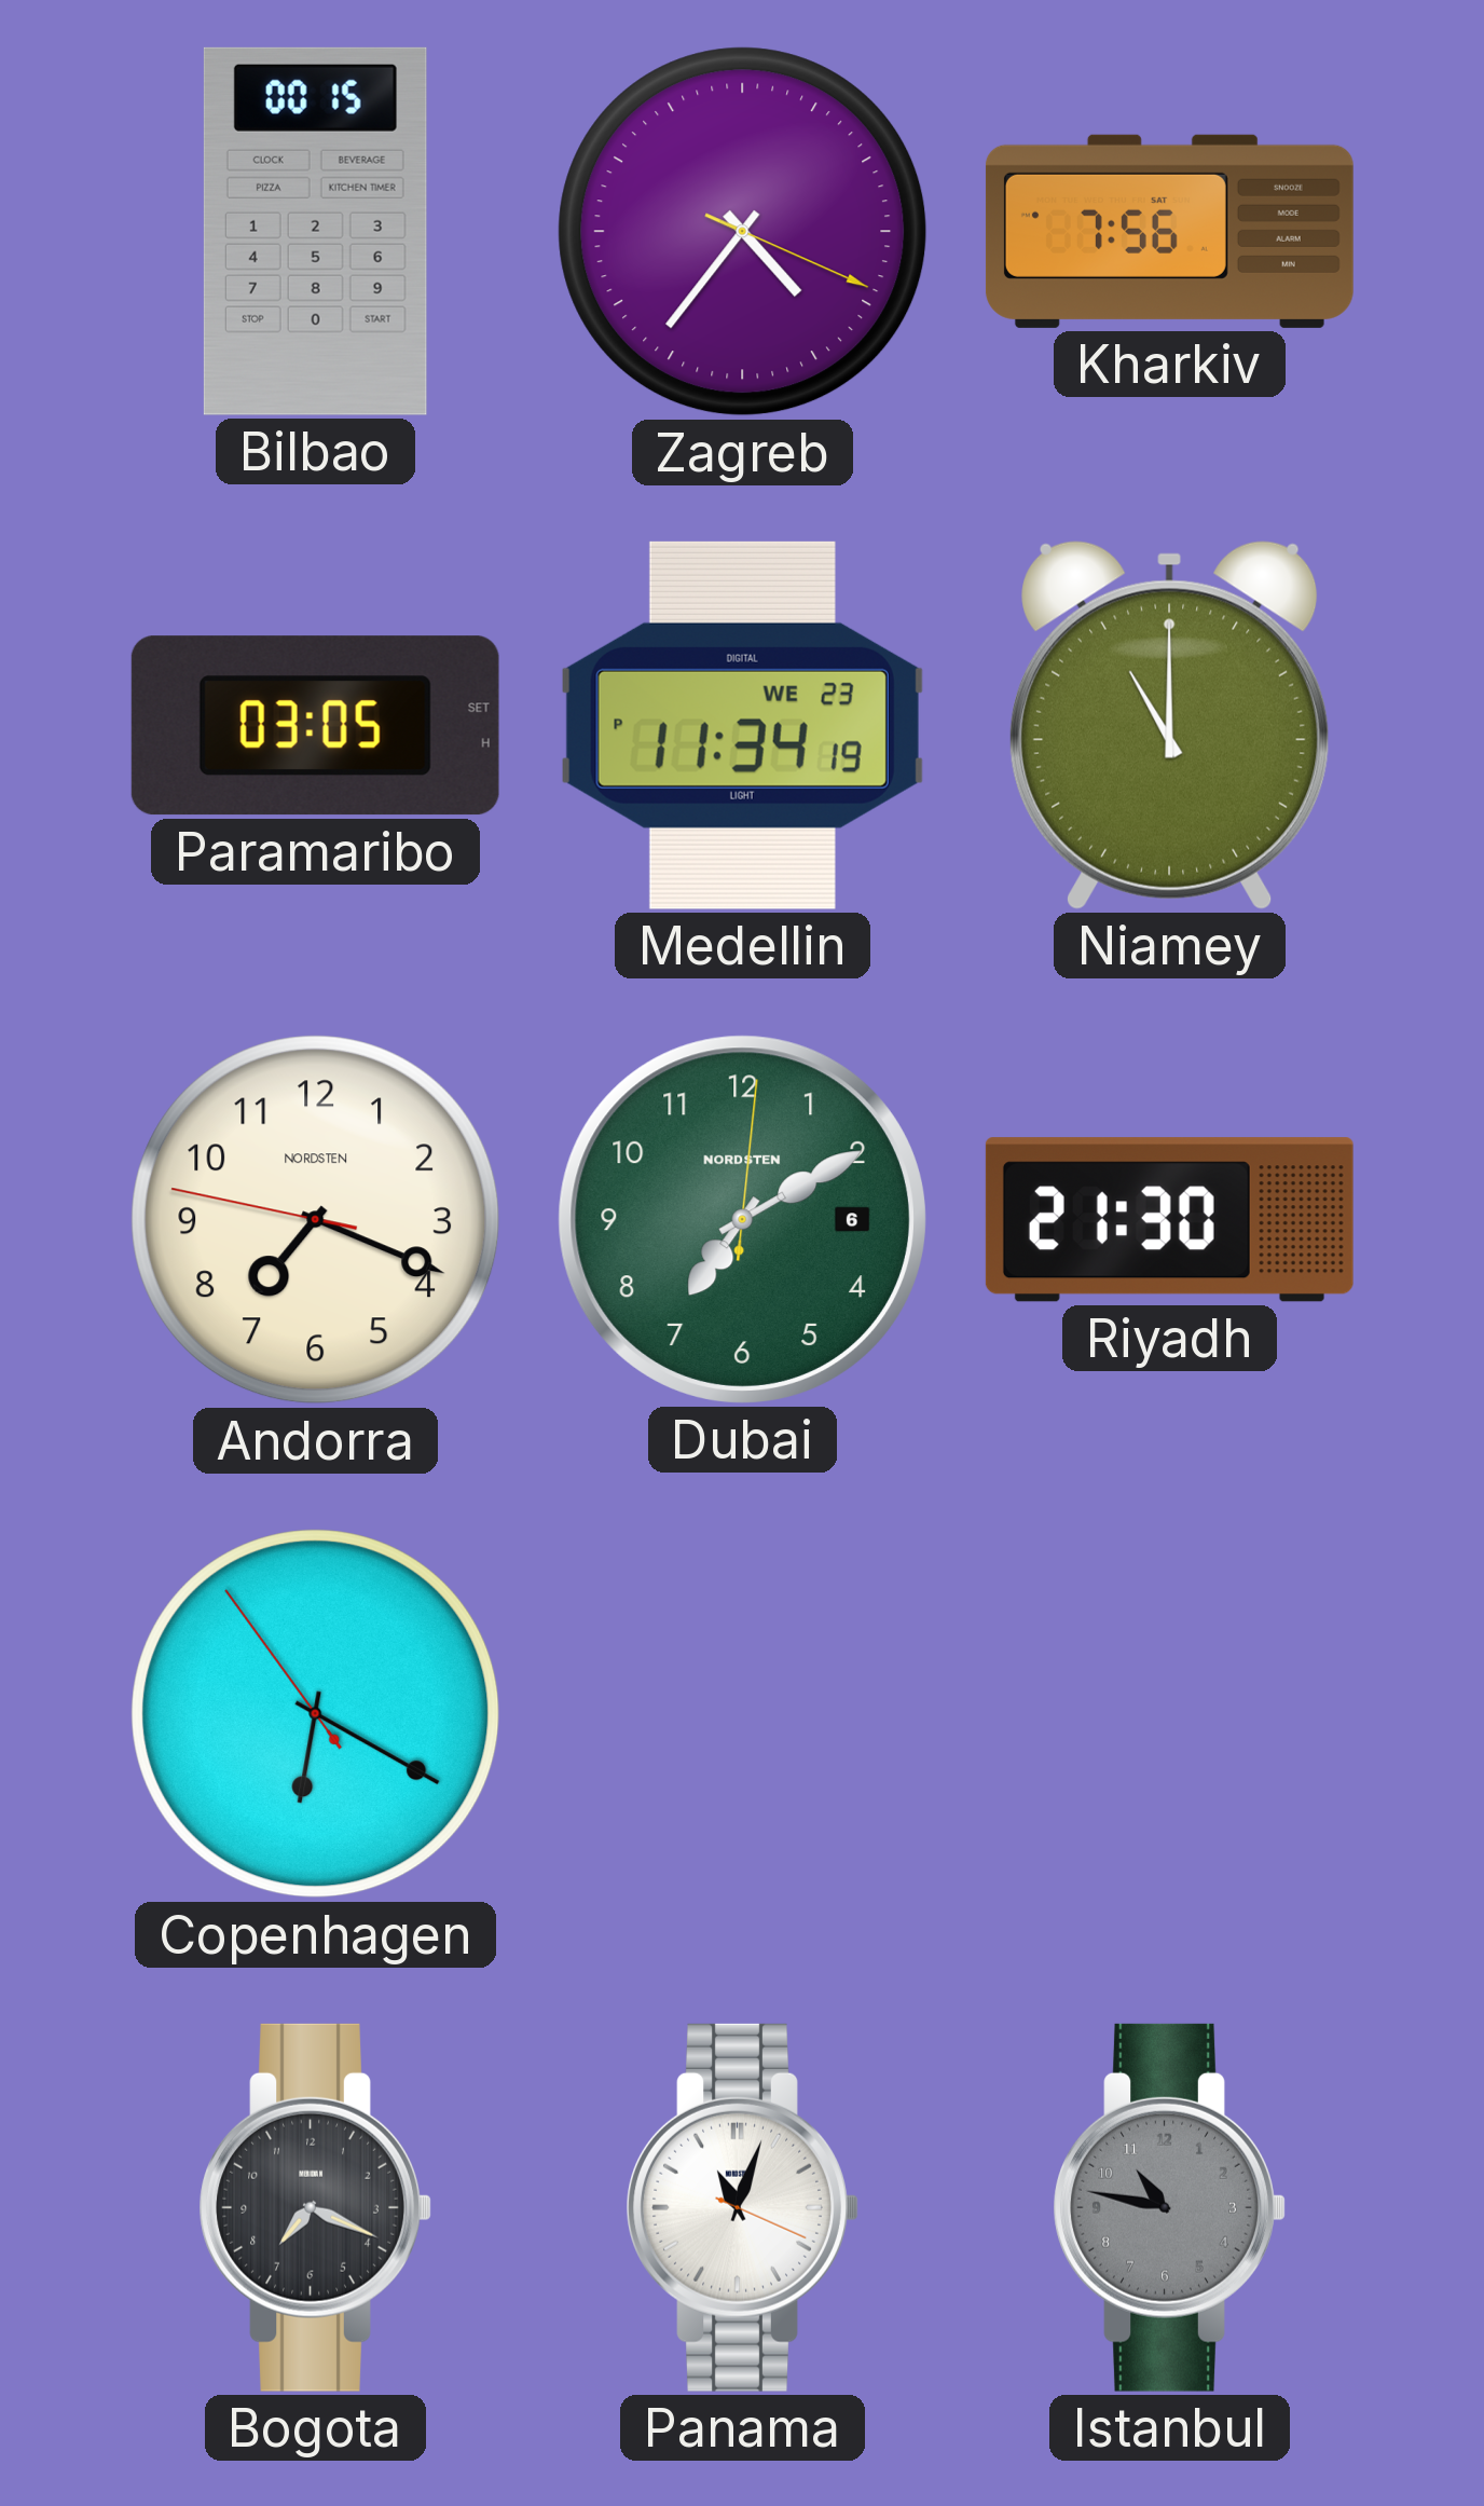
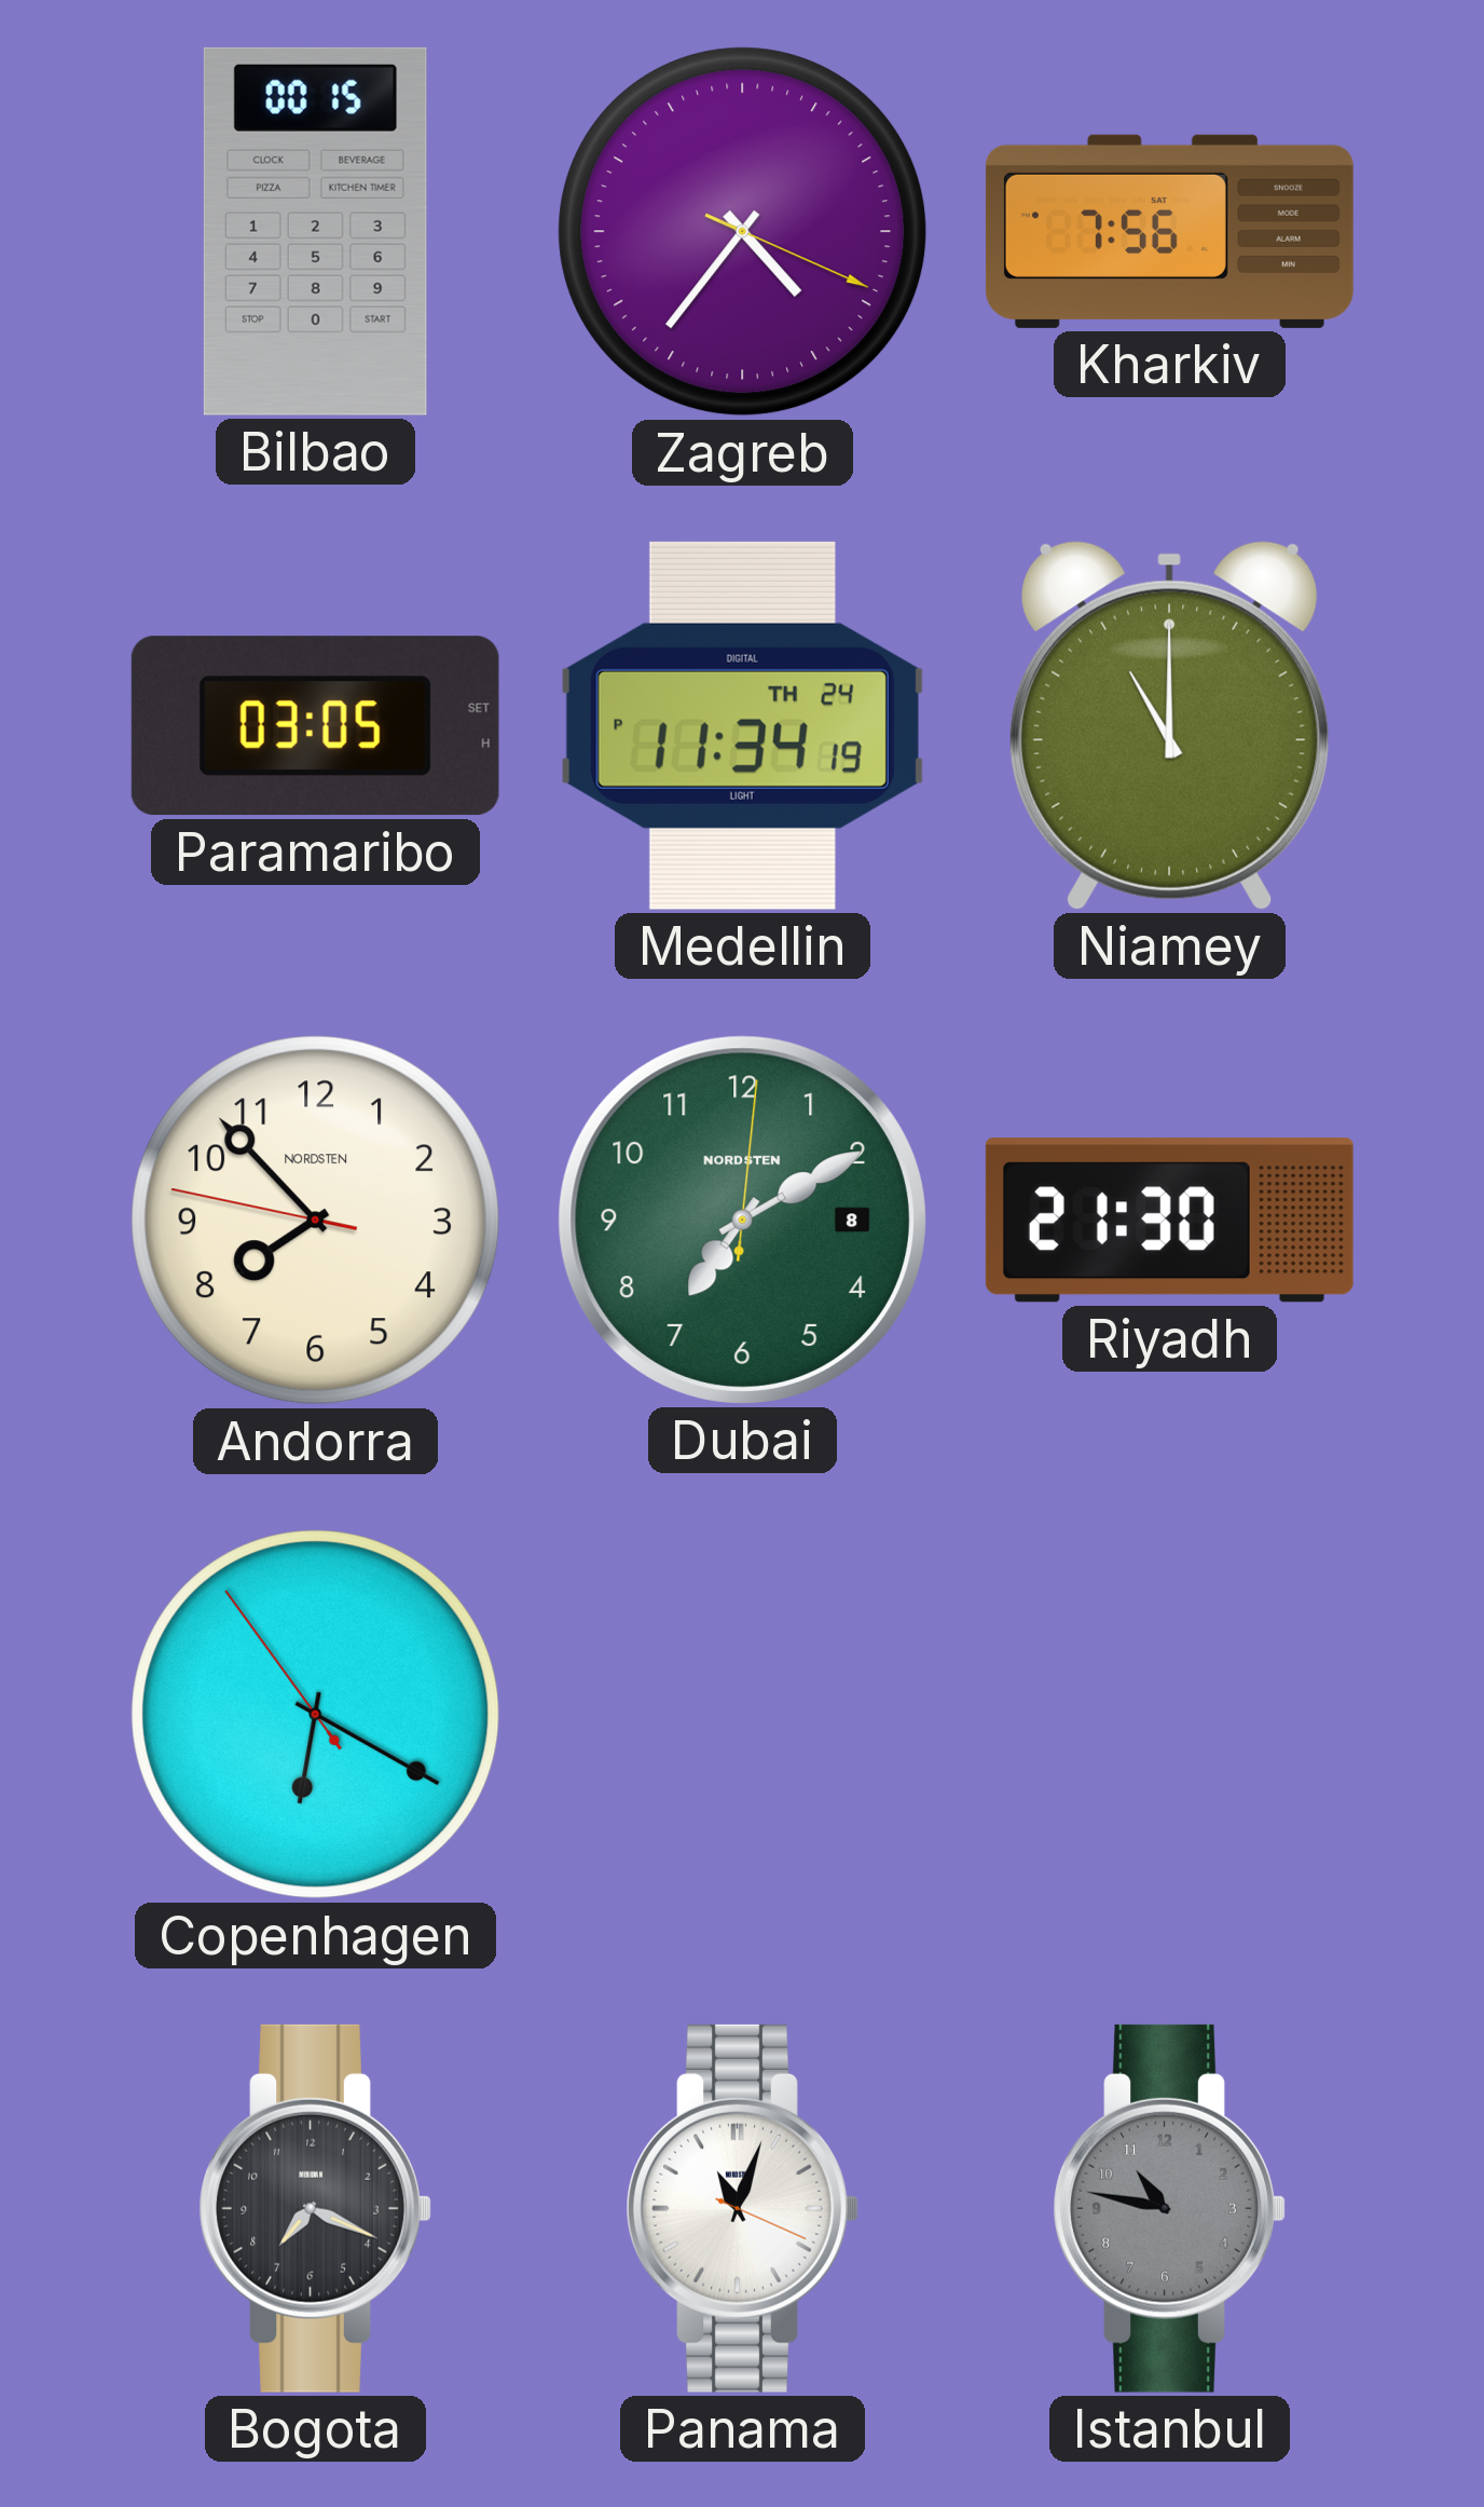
Medellin date: WE 23 -> TH 24
Andorra: 7:18 -> 7:52
Dubai date: 6 -> 8
